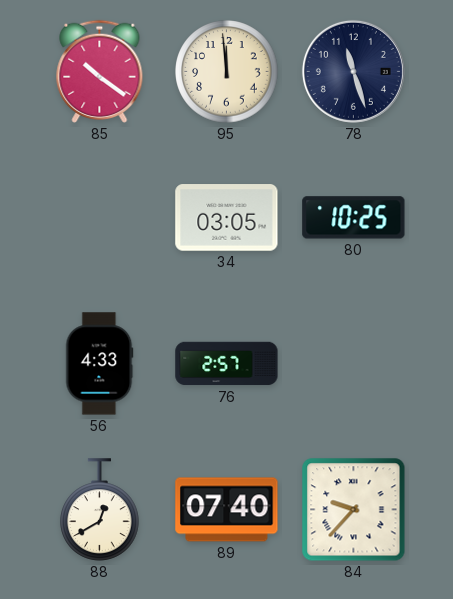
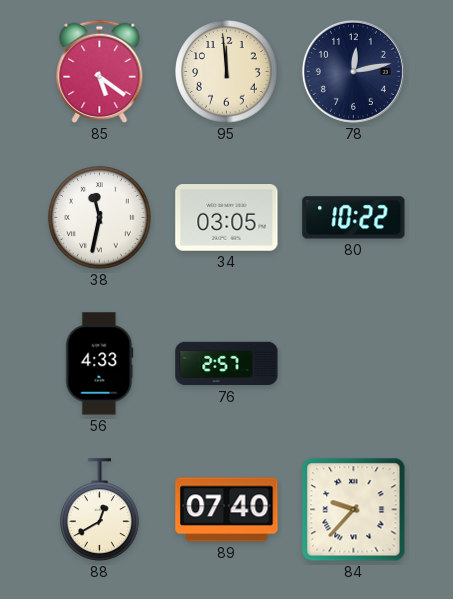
85: 10:21 -> 5:21
78: 11:27 -> 12:13
38: none -> 11:32
80: 10:25 -> 10:22
